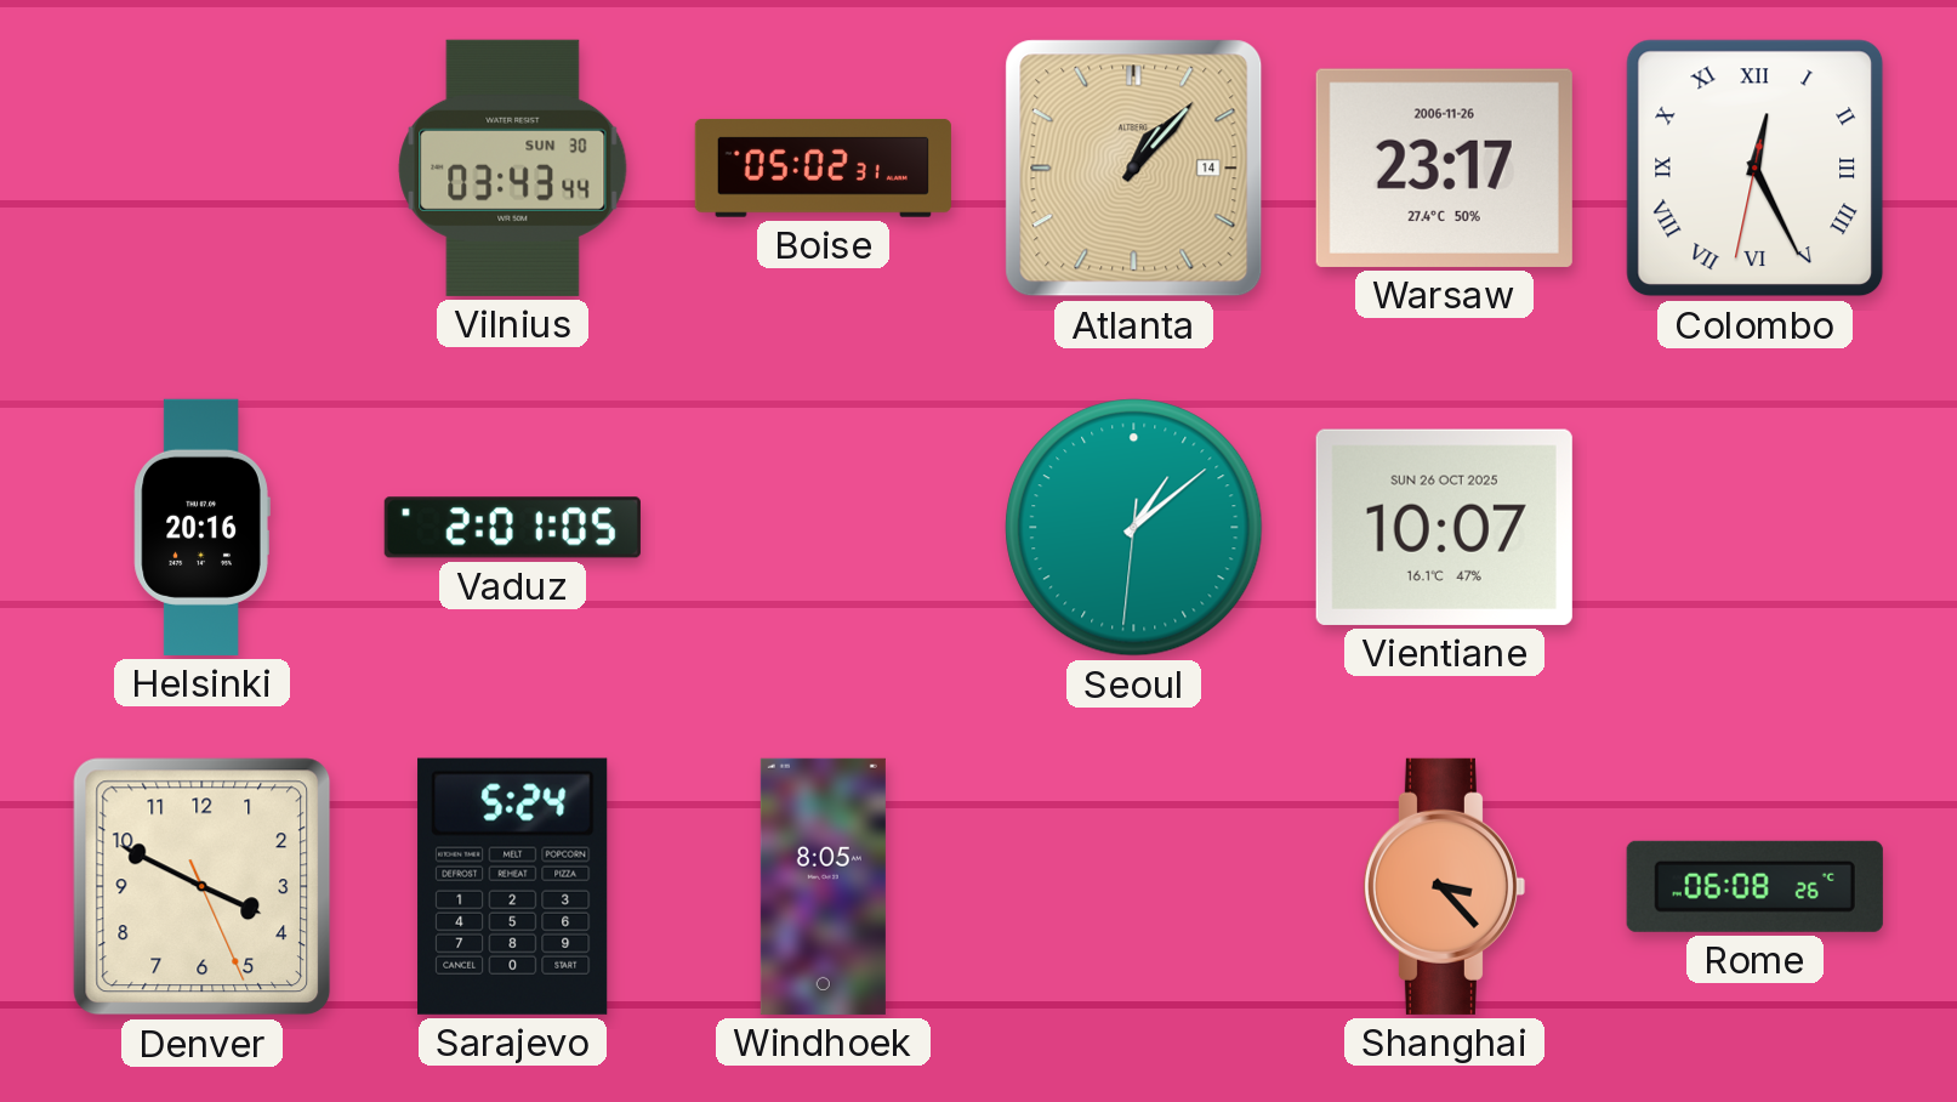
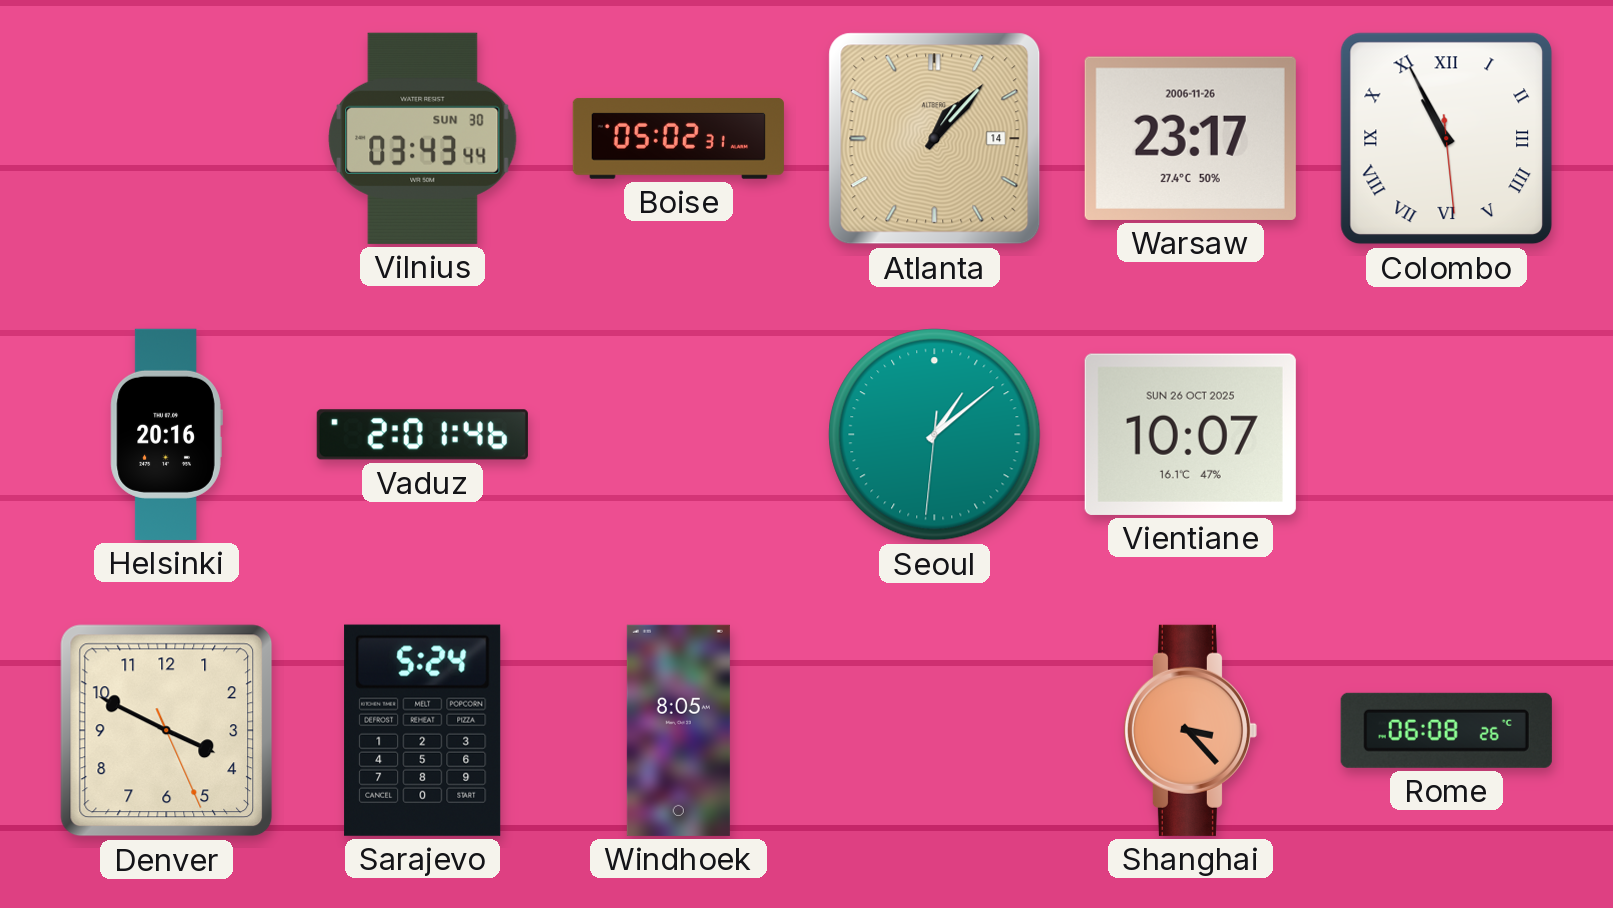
Colombo: 12:25 -> 10:55
Vaduz: 2:01:05 -> 2:01:46
